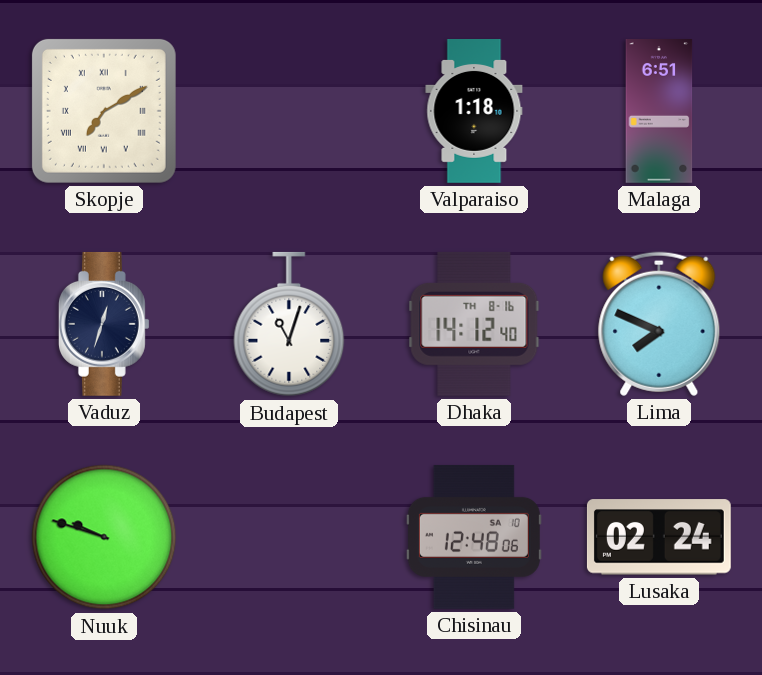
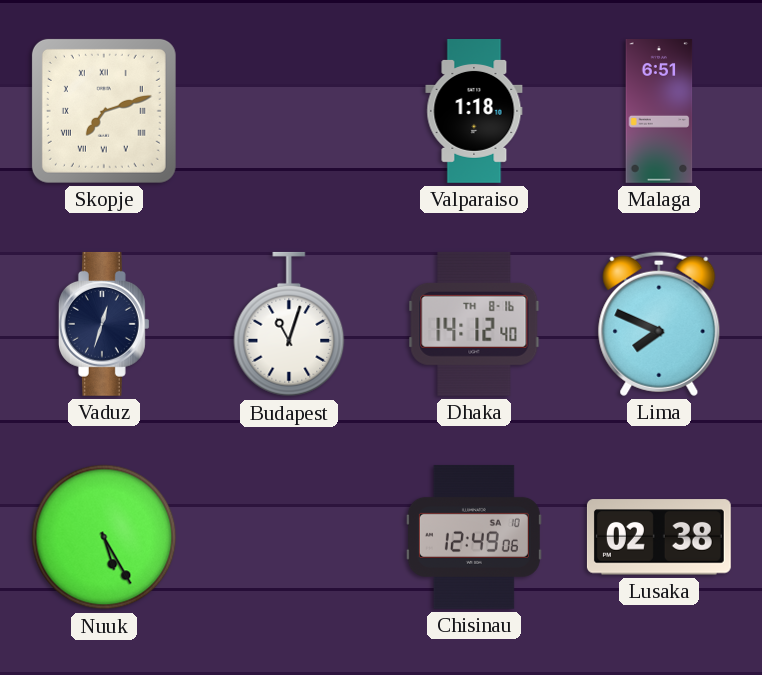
Skopje: 7:10 -> 7:12
Nuuk: 9:48 -> 5:25
Chisinau: 12:48 -> 12:49
Lusaka: 02:24 -> 02:38
